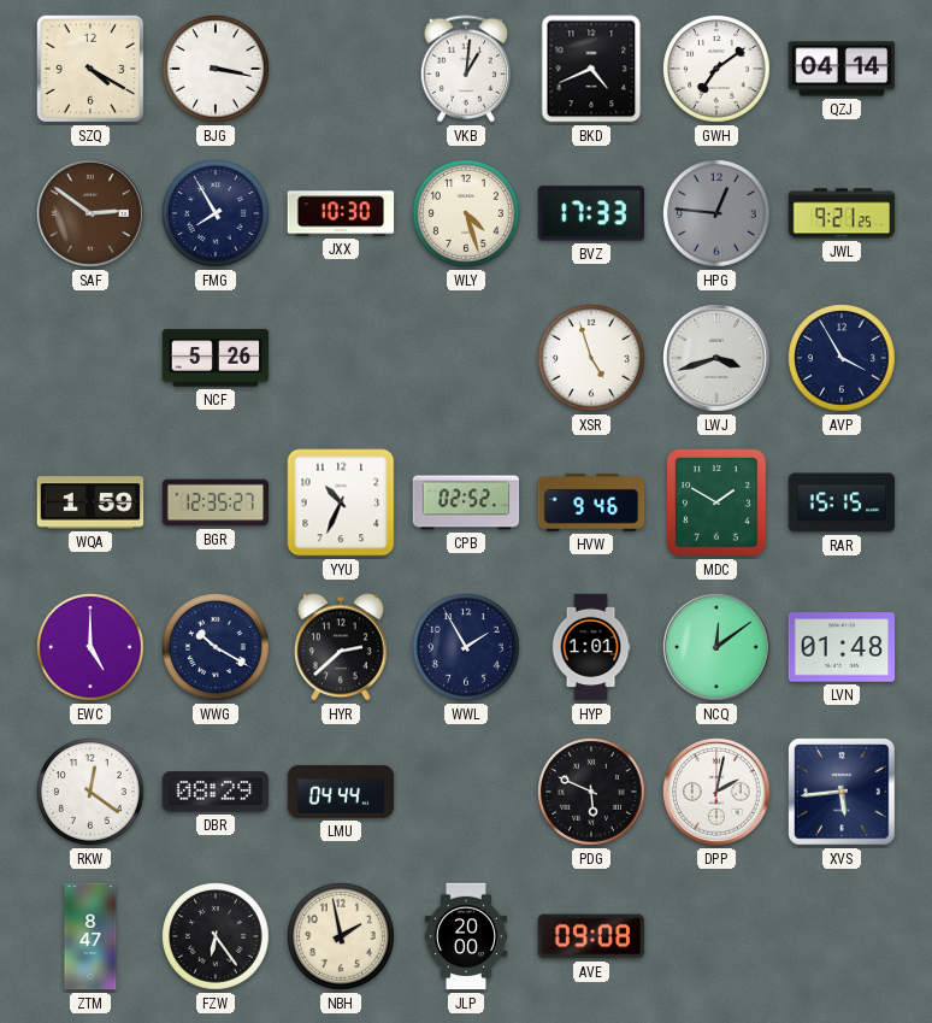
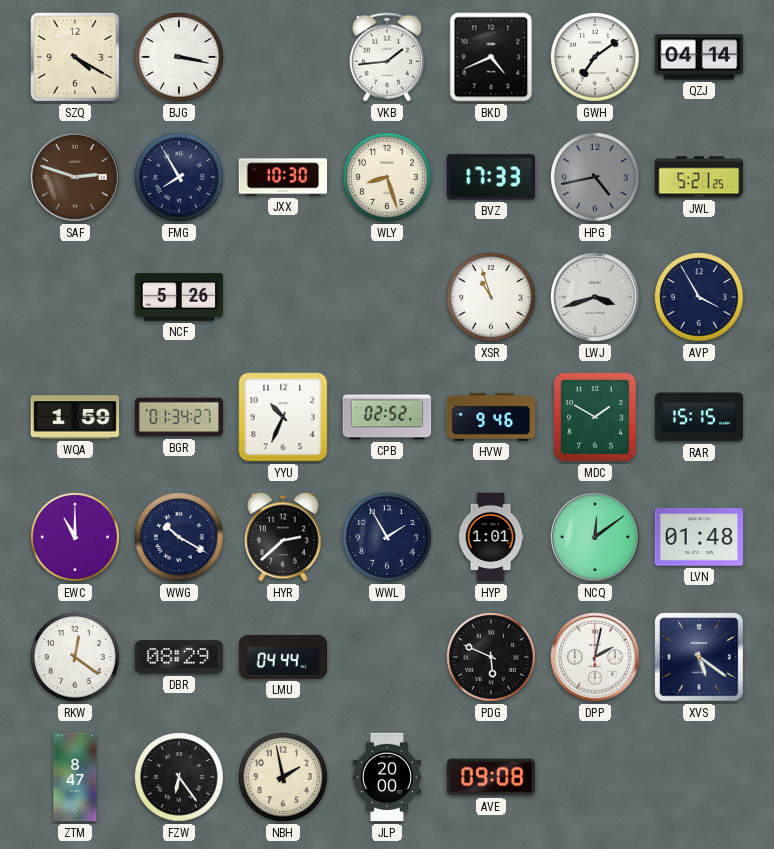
VKB: 1:01 -> 1:44
SAF: 2:51 -> 2:48
WLY: 4:27 -> 8:27
HPG: 12:46 -> 4:43
JWL: 9:21 -> 5:21
XSR: 4:57 -> 10:57
BGR: 12:35 -> 01:34
EWC: 5:00 -> 11:00
XVS: 5:44 -> 5:21
